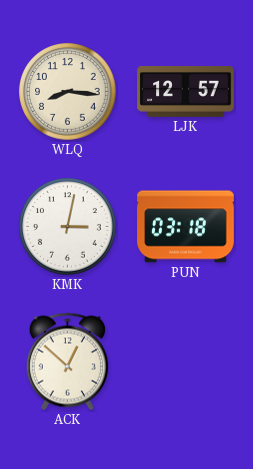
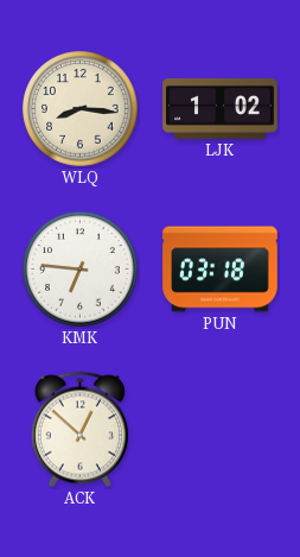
LJK: 12:57 -> 1:02
KMK: 3:02 -> 6:46
